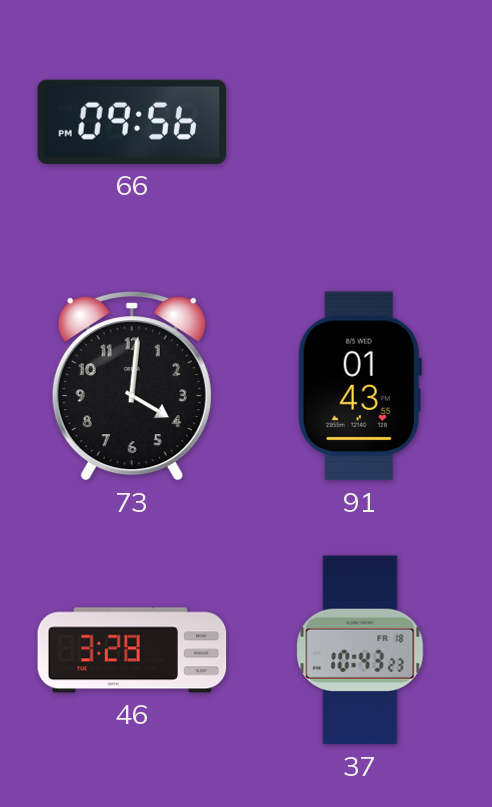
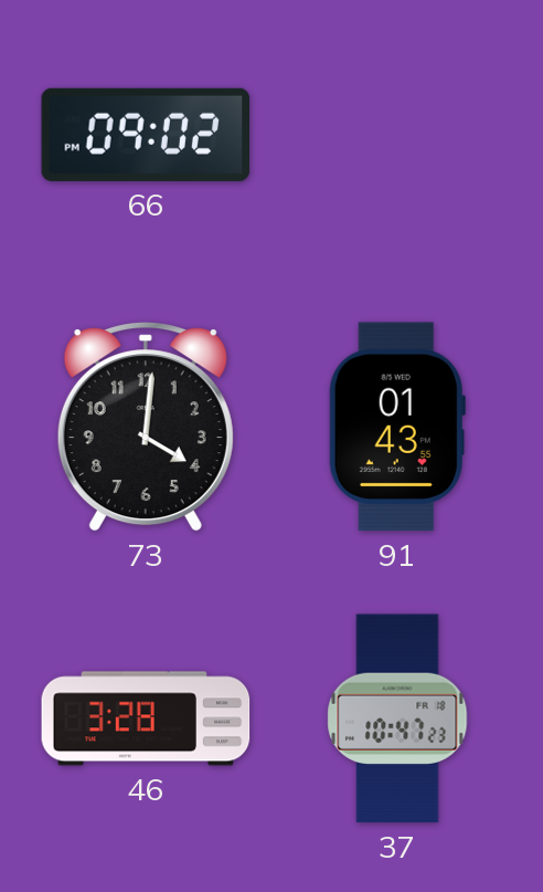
66: 09:56 -> 09:02
37: 10:43 -> 10:47
